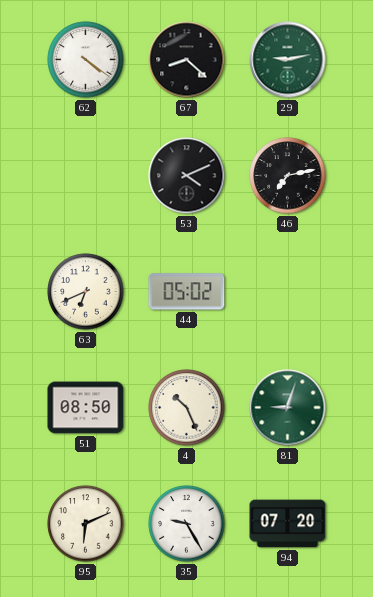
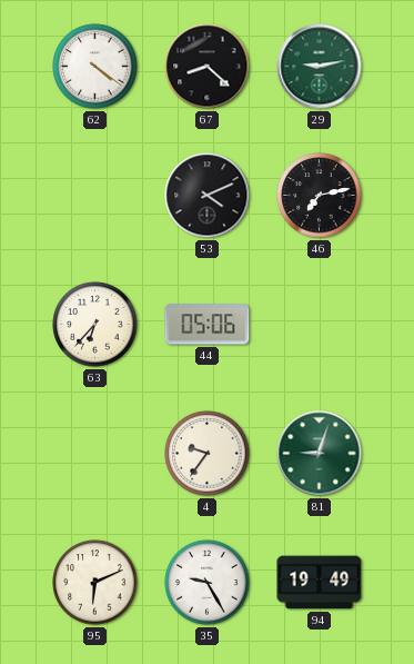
63: 6:41 -> 6:37
44: 05:02 -> 05:06
51: 08:50 -> none
4: 10:26 -> 9:36
94: 07:20 -> 19:49
